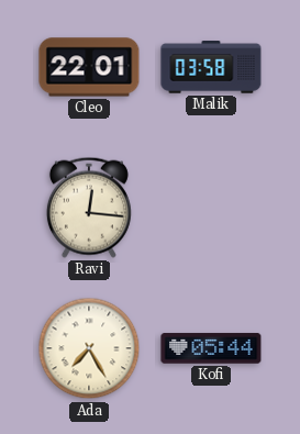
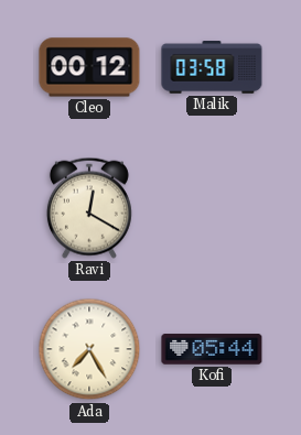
Cleo: 22:01 -> 00:12
Ravi: 12:16 -> 12:20
